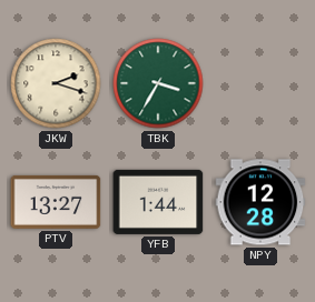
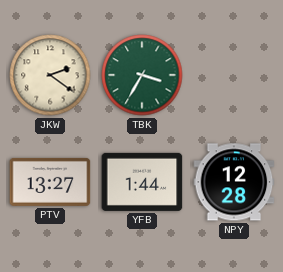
JKW: 2:18 -> 2:21
